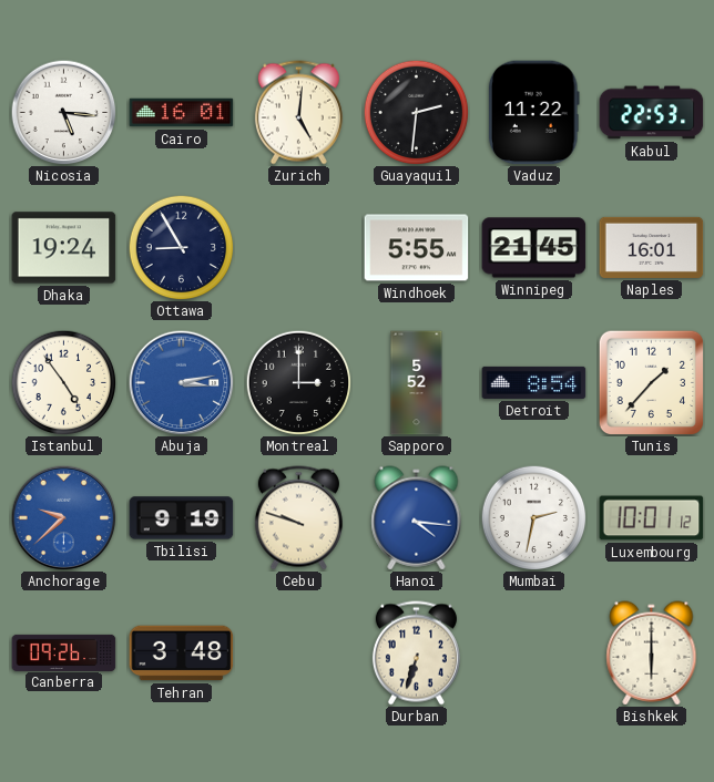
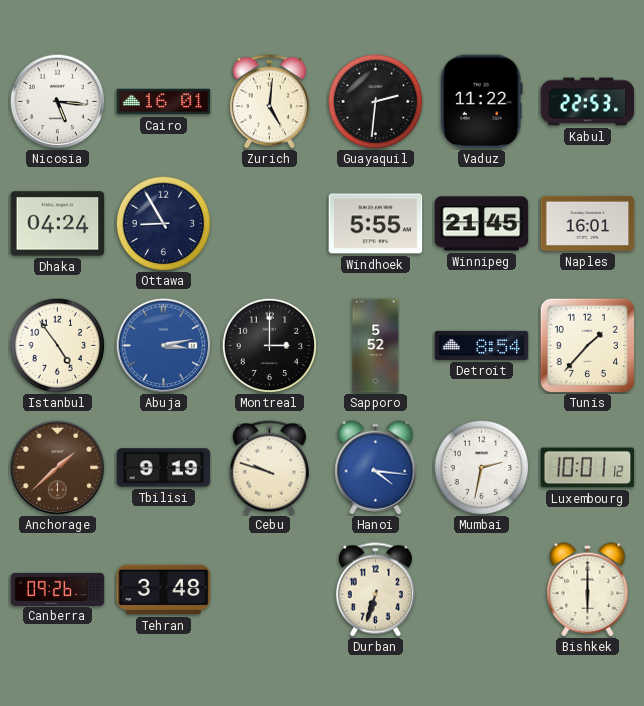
Dhaka: 19:24 -> 04:24
Anchorage: 9:38 -> 1:38
Anchorage dial: blue -> brown
